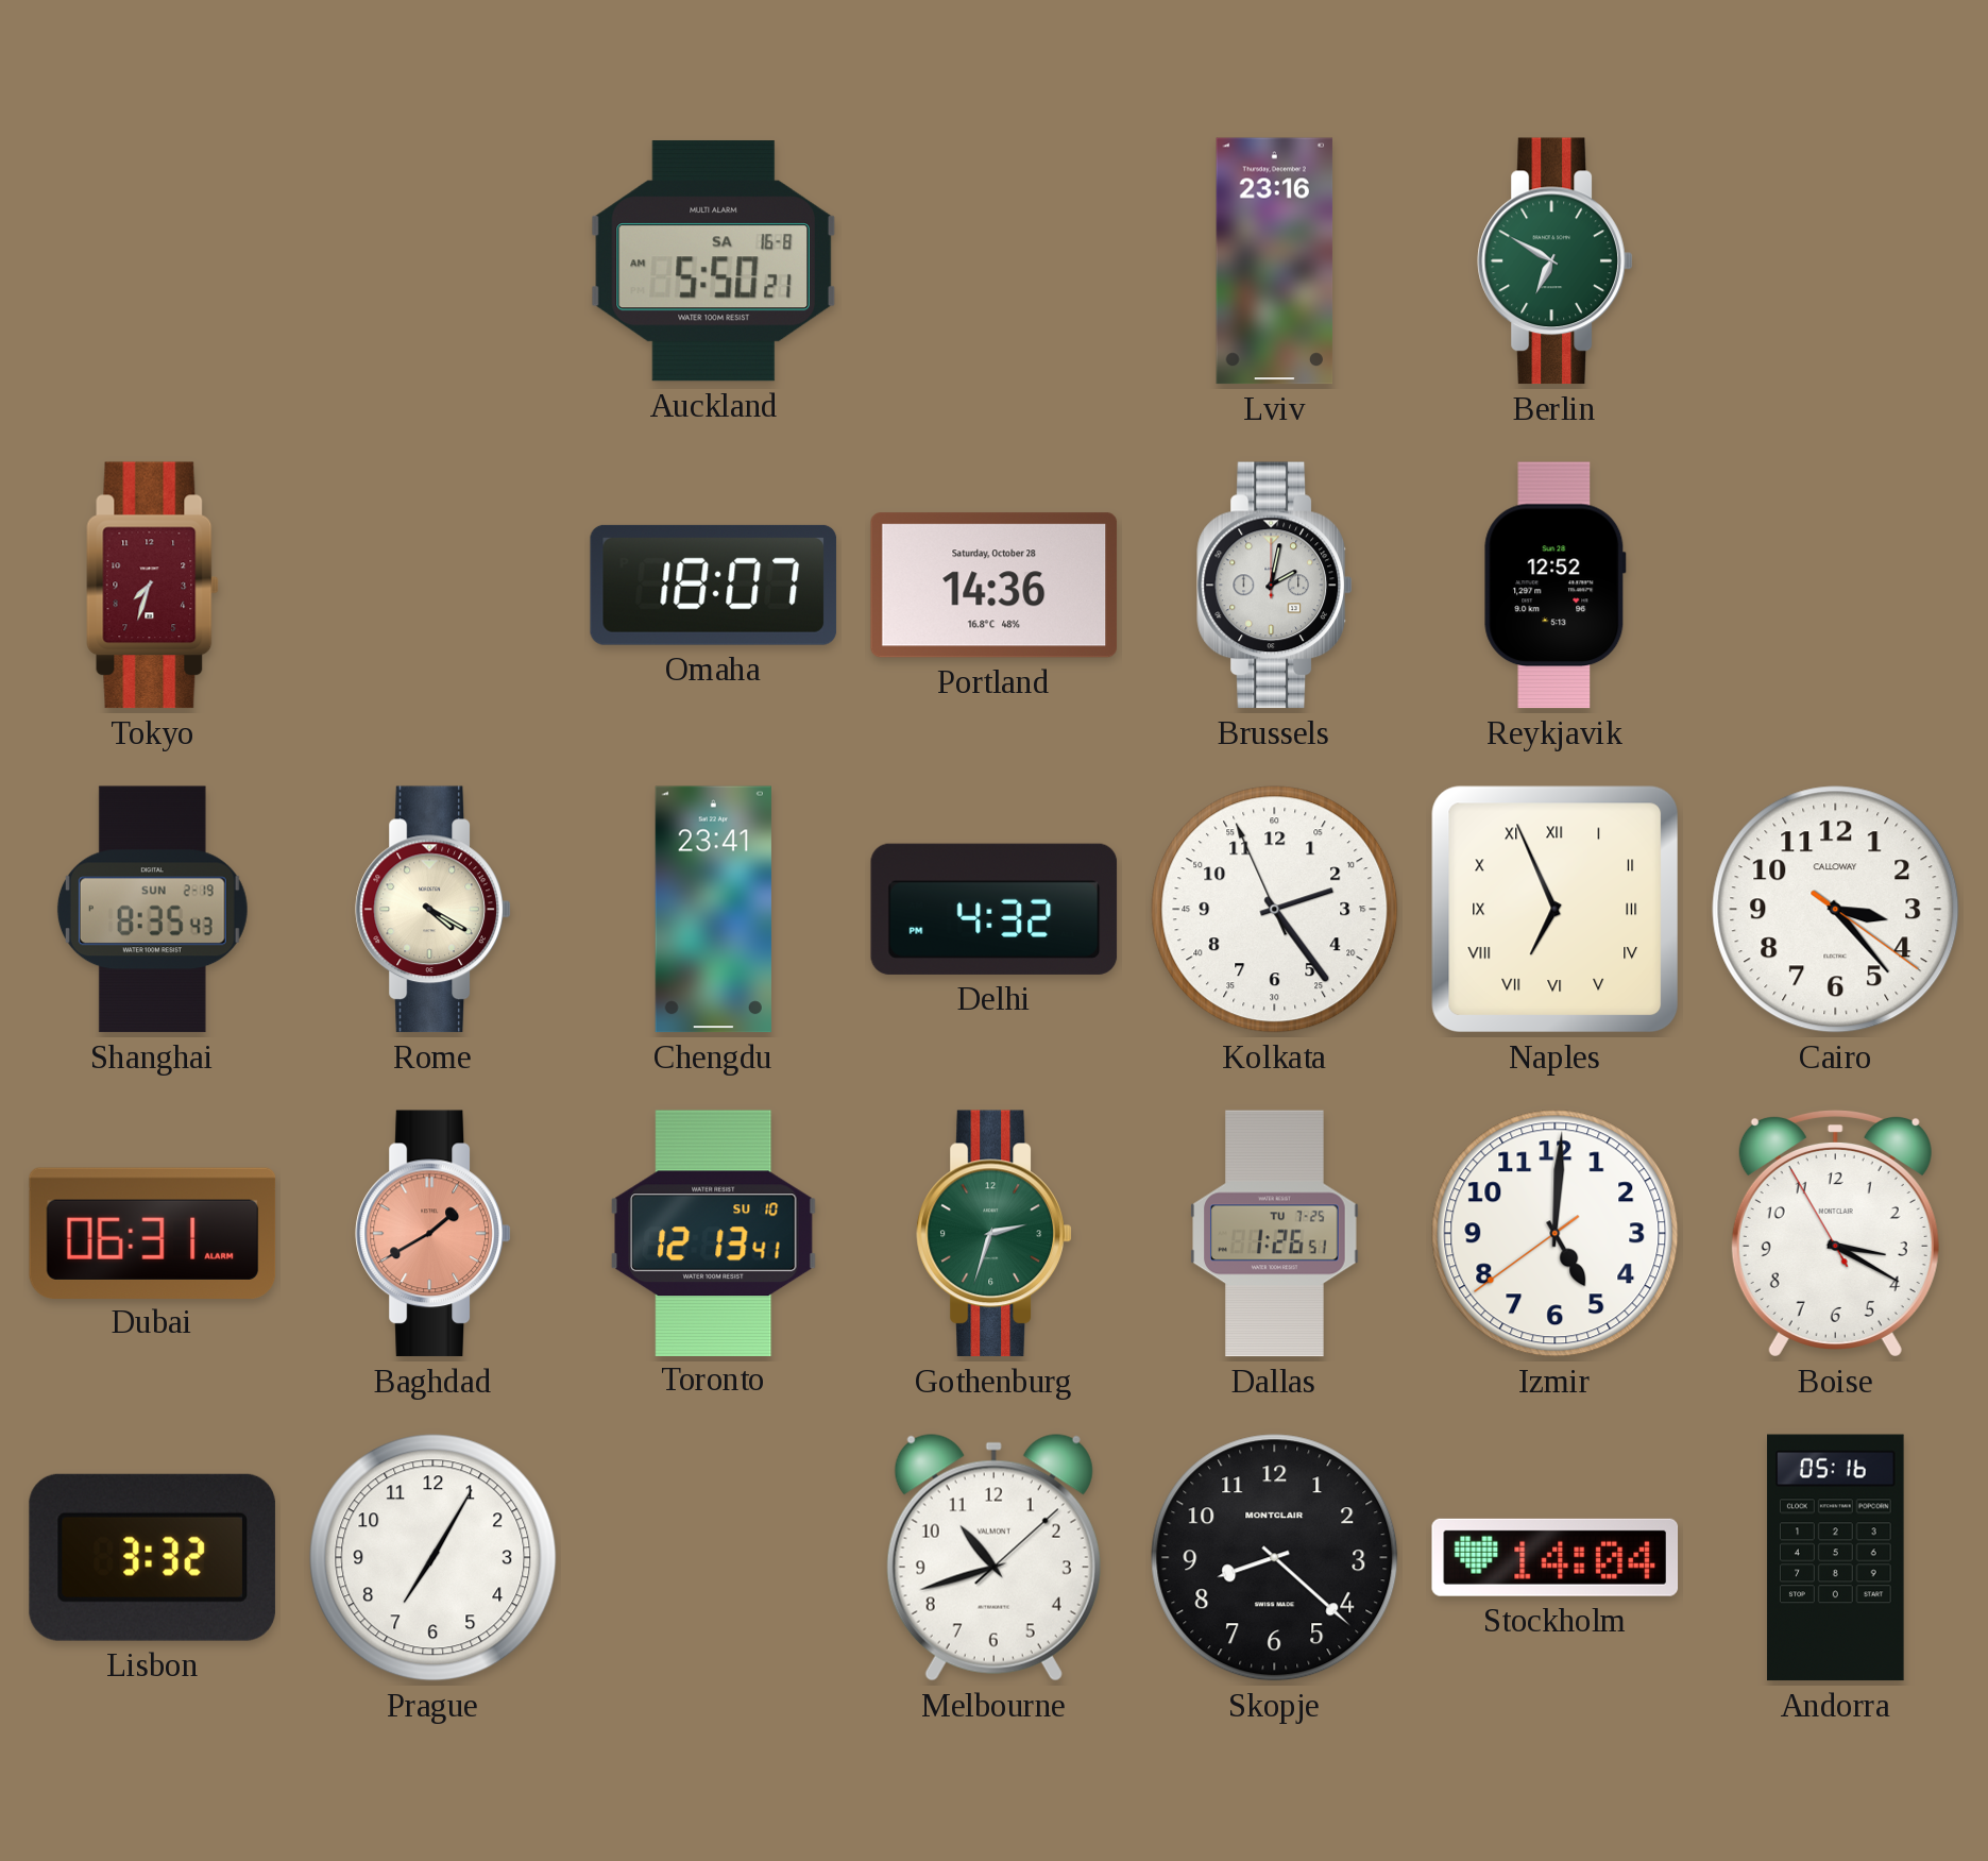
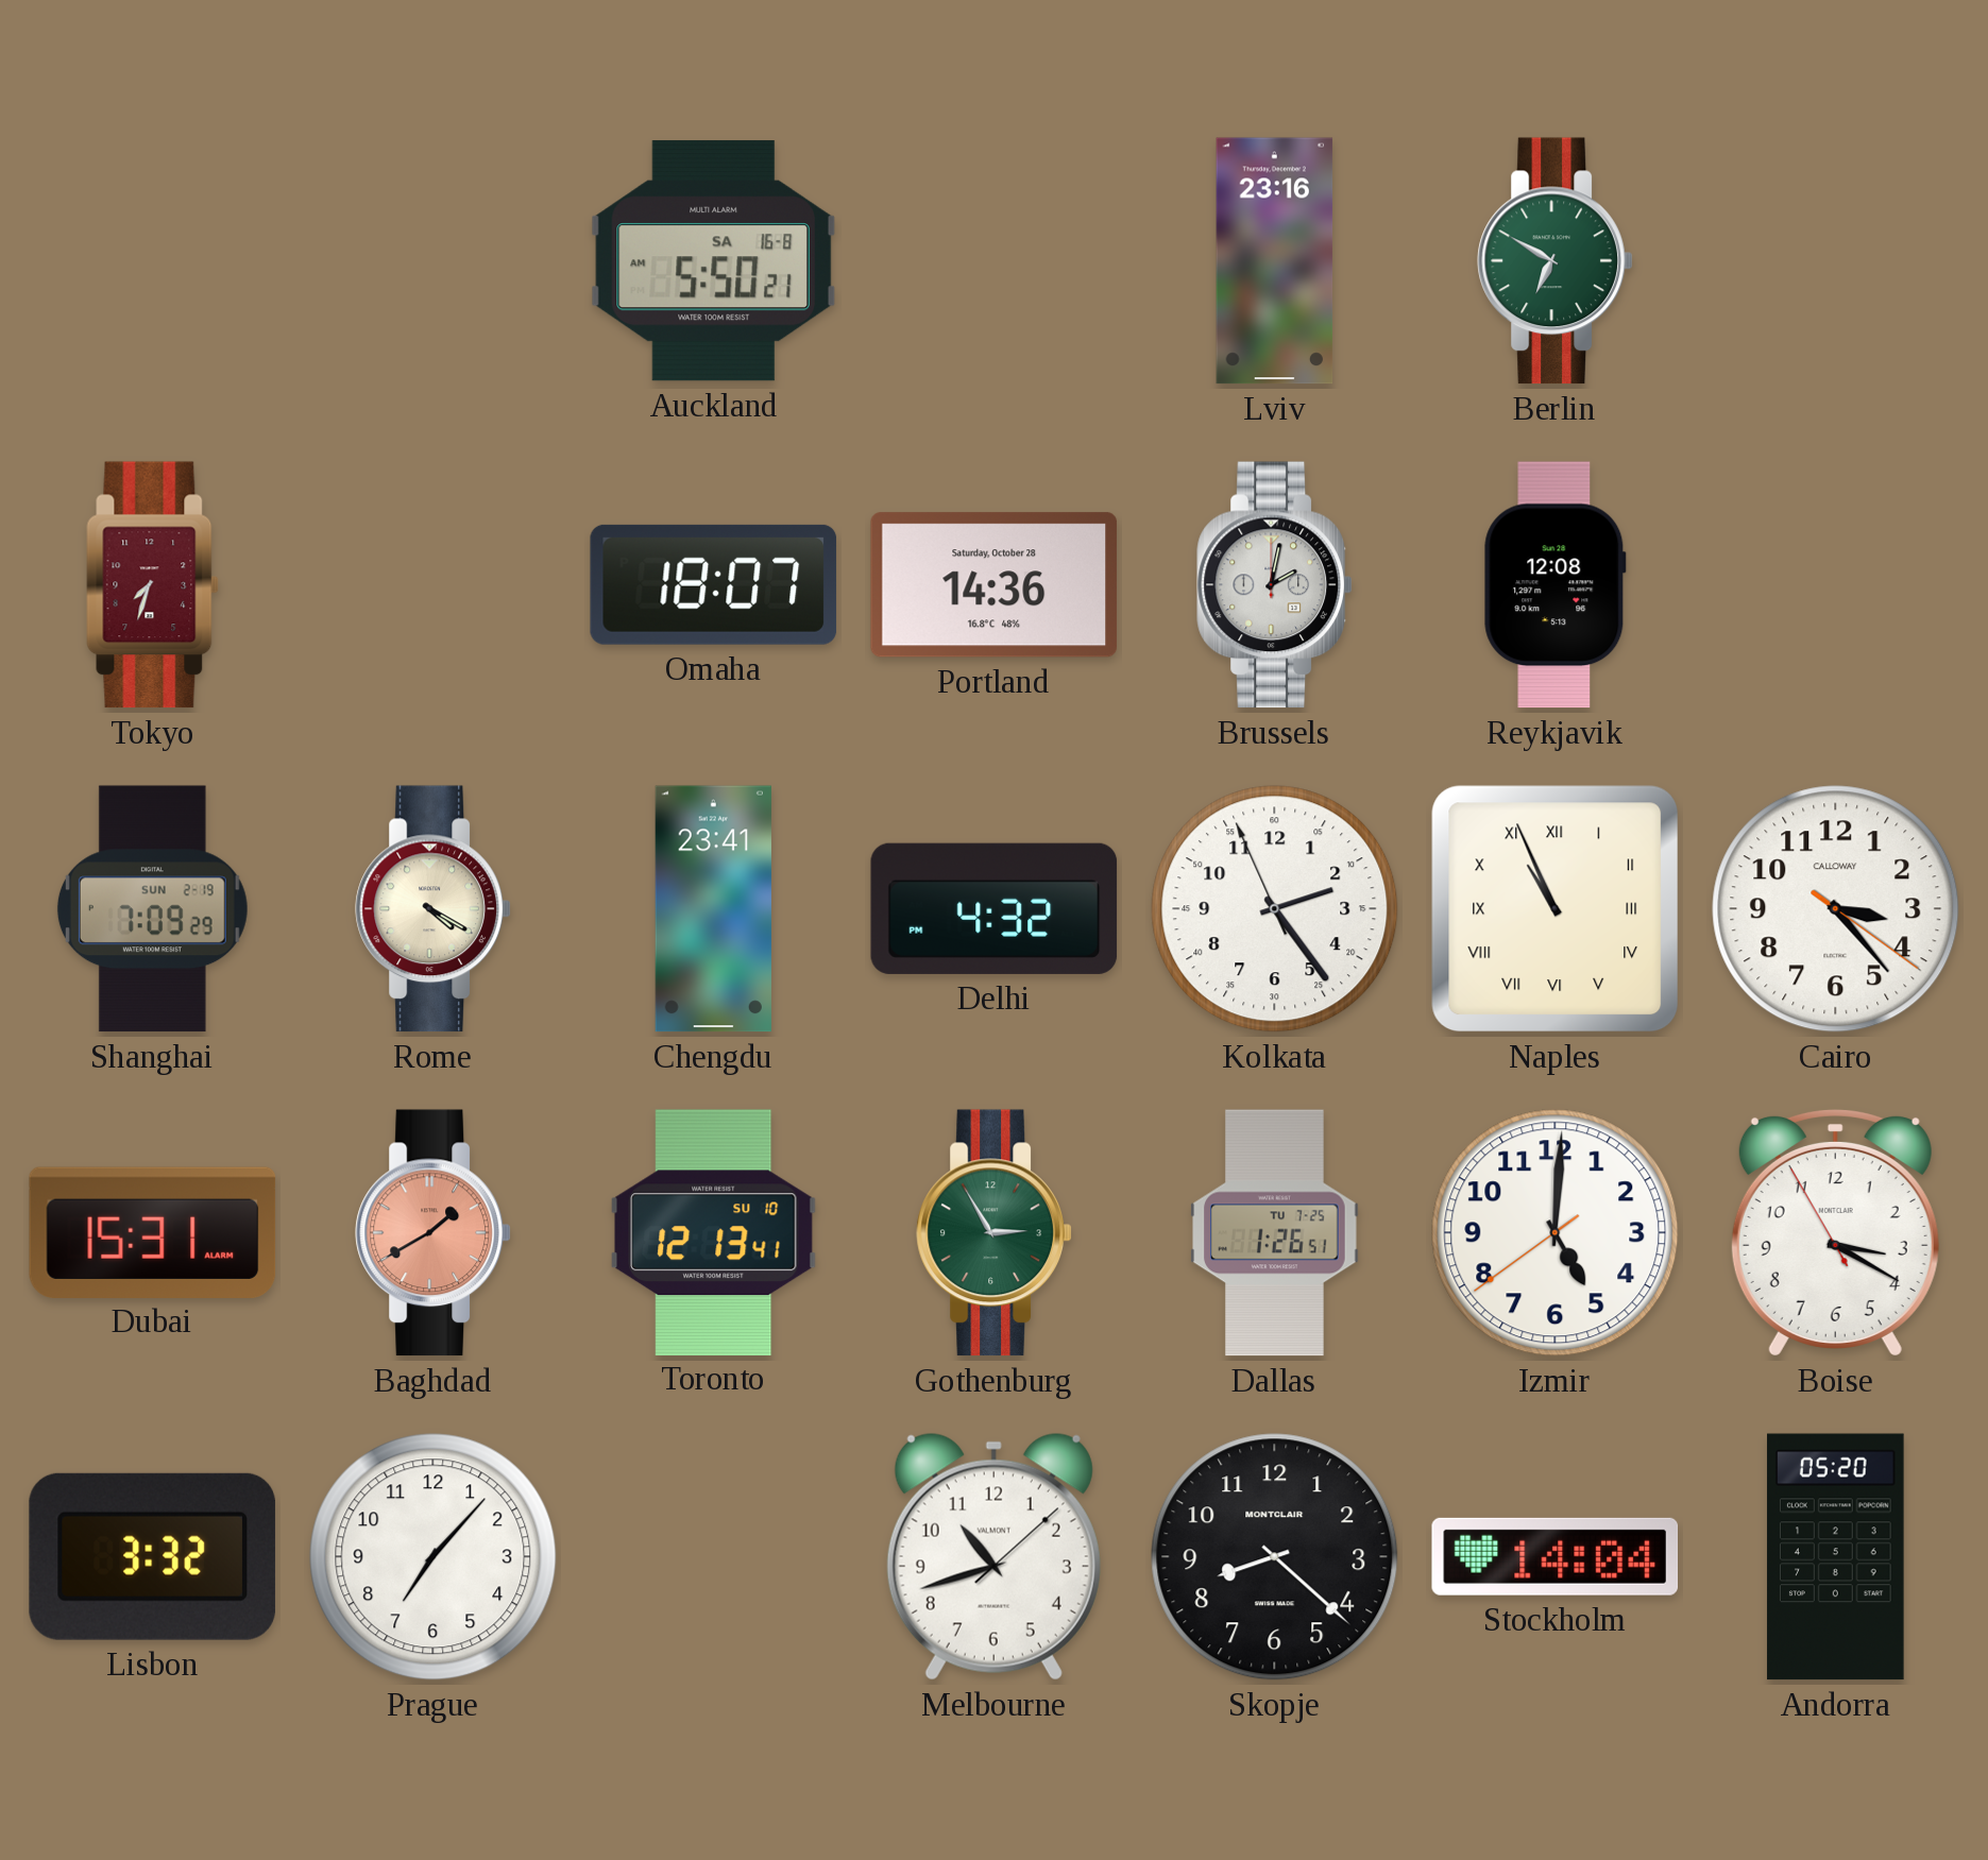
Reykjavik: 12:52 -> 12:08
Shanghai: 8:35 -> 7:09
Naples: 6:56 -> 10:56
Dubai: 06:31 -> 15:31
Gothenburg: 2:33 -> 2:55
Prague: 7:05 -> 7:07
Andorra: 05:16 -> 05:20
